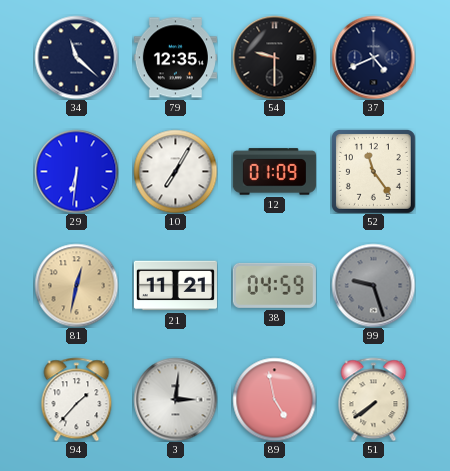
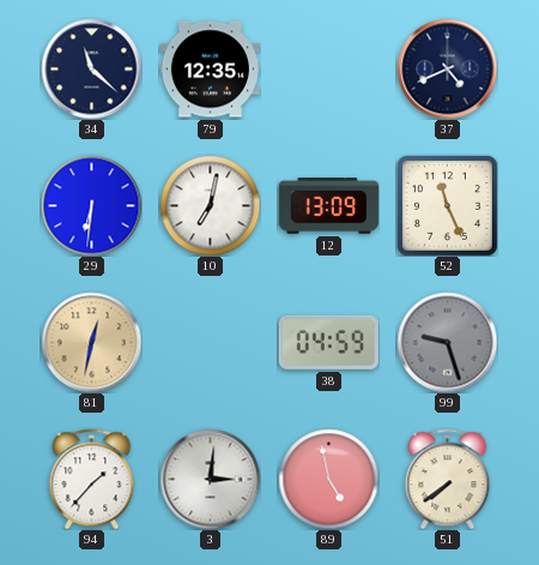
54: 9:30 -> none
10: 7:05 -> 7:02
12: 01:09 -> 13:09
52: 11:24 -> 11:26
21: 11:21 -> none
